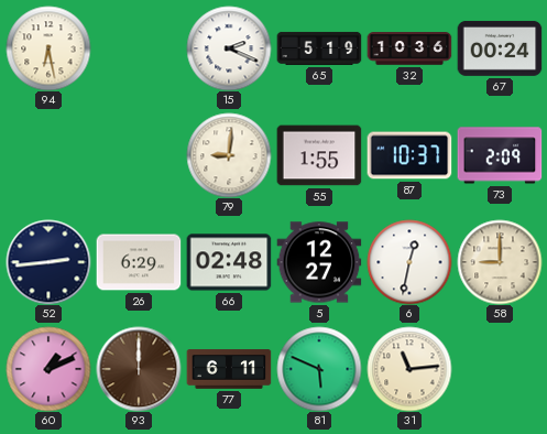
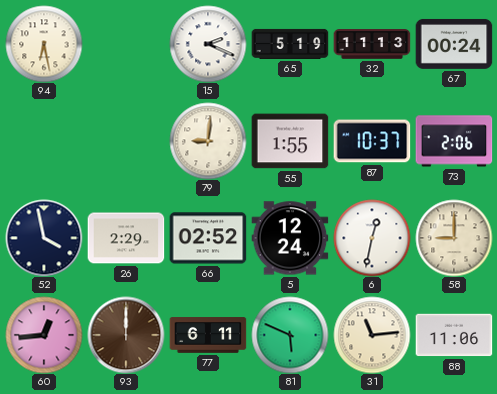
32: 10:36 -> 11:13
73: 2:09 -> 2:06
52: 2:44 -> 3:58
26: 6:29 -> 2:29
66: 02:48 -> 02:52
5: 12:27 -> 12:24
60: 1:11 -> 12:44
88: none -> 11:06
